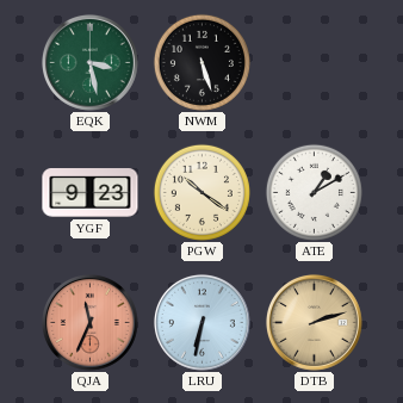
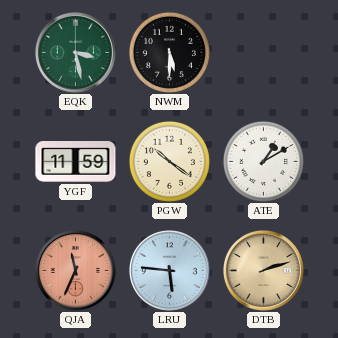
NWM: 5:27 -> 5:30
YGF: 9:23 -> 11:59
LRU: 6:32 -> 5:46
